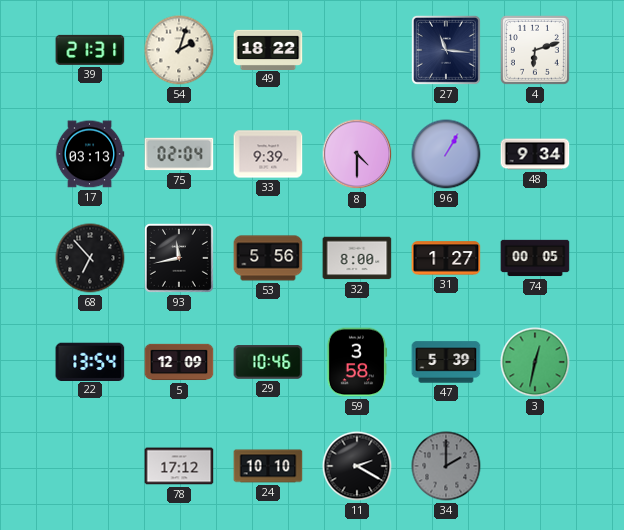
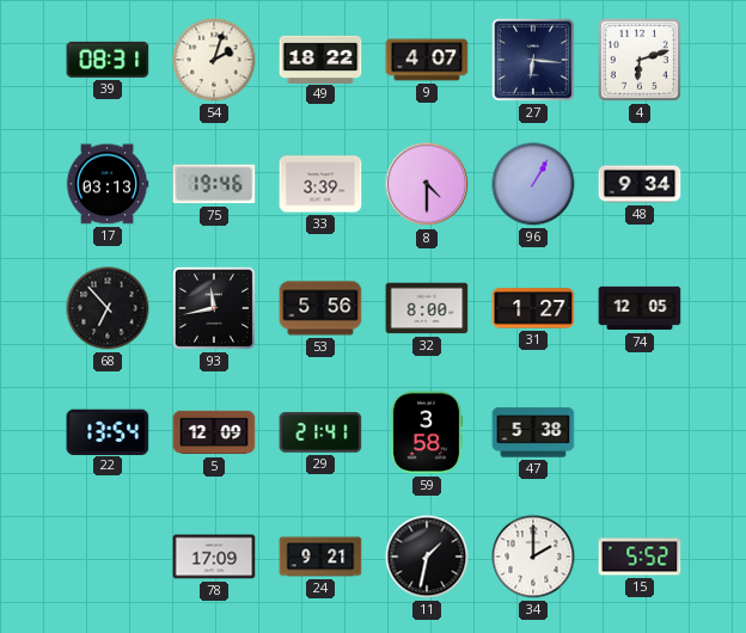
39: 21:31 -> 08:31
9: none -> 4:07
27: 11:16 -> 6:16
75: 02:04 -> 19:46
33: 9:39 -> 3:39
74: 00:05 -> 12:05
29: 10:46 -> 21:41
47: 5:39 -> 5:38
3: 12:32 -> none
78: 17:12 -> 17:09
24: 10:10 -> 9:21
11: 2:20 -> 1:32
34 dial: grey -> white
15: none -> 5:52
